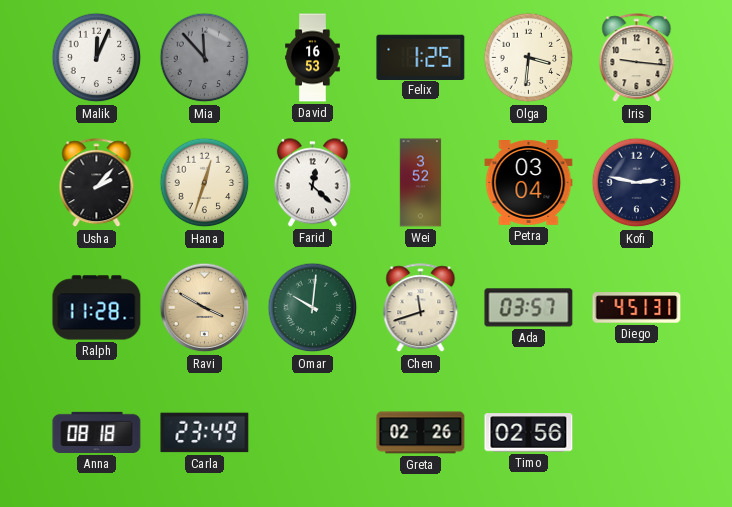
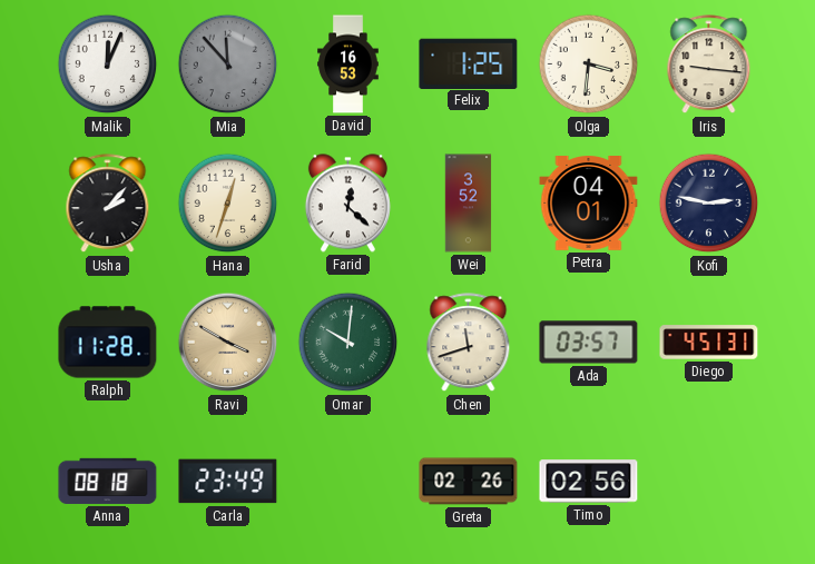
Petra: 03:04 -> 04:01
